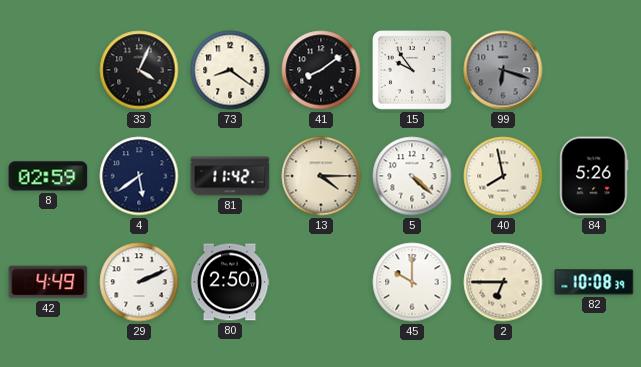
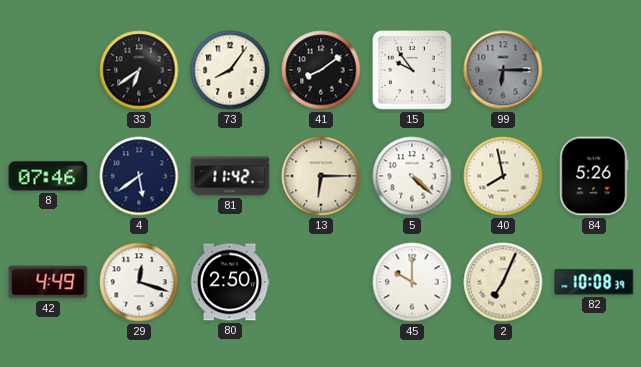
33: 4:04 -> 6:39
73: 8:21 -> 8:06
99: 6:18 -> 6:15
8: 02:59 -> 07:46
13: 4:15 -> 6:15
29: 2:11 -> 12:18
2: 6:45 -> 7:04
